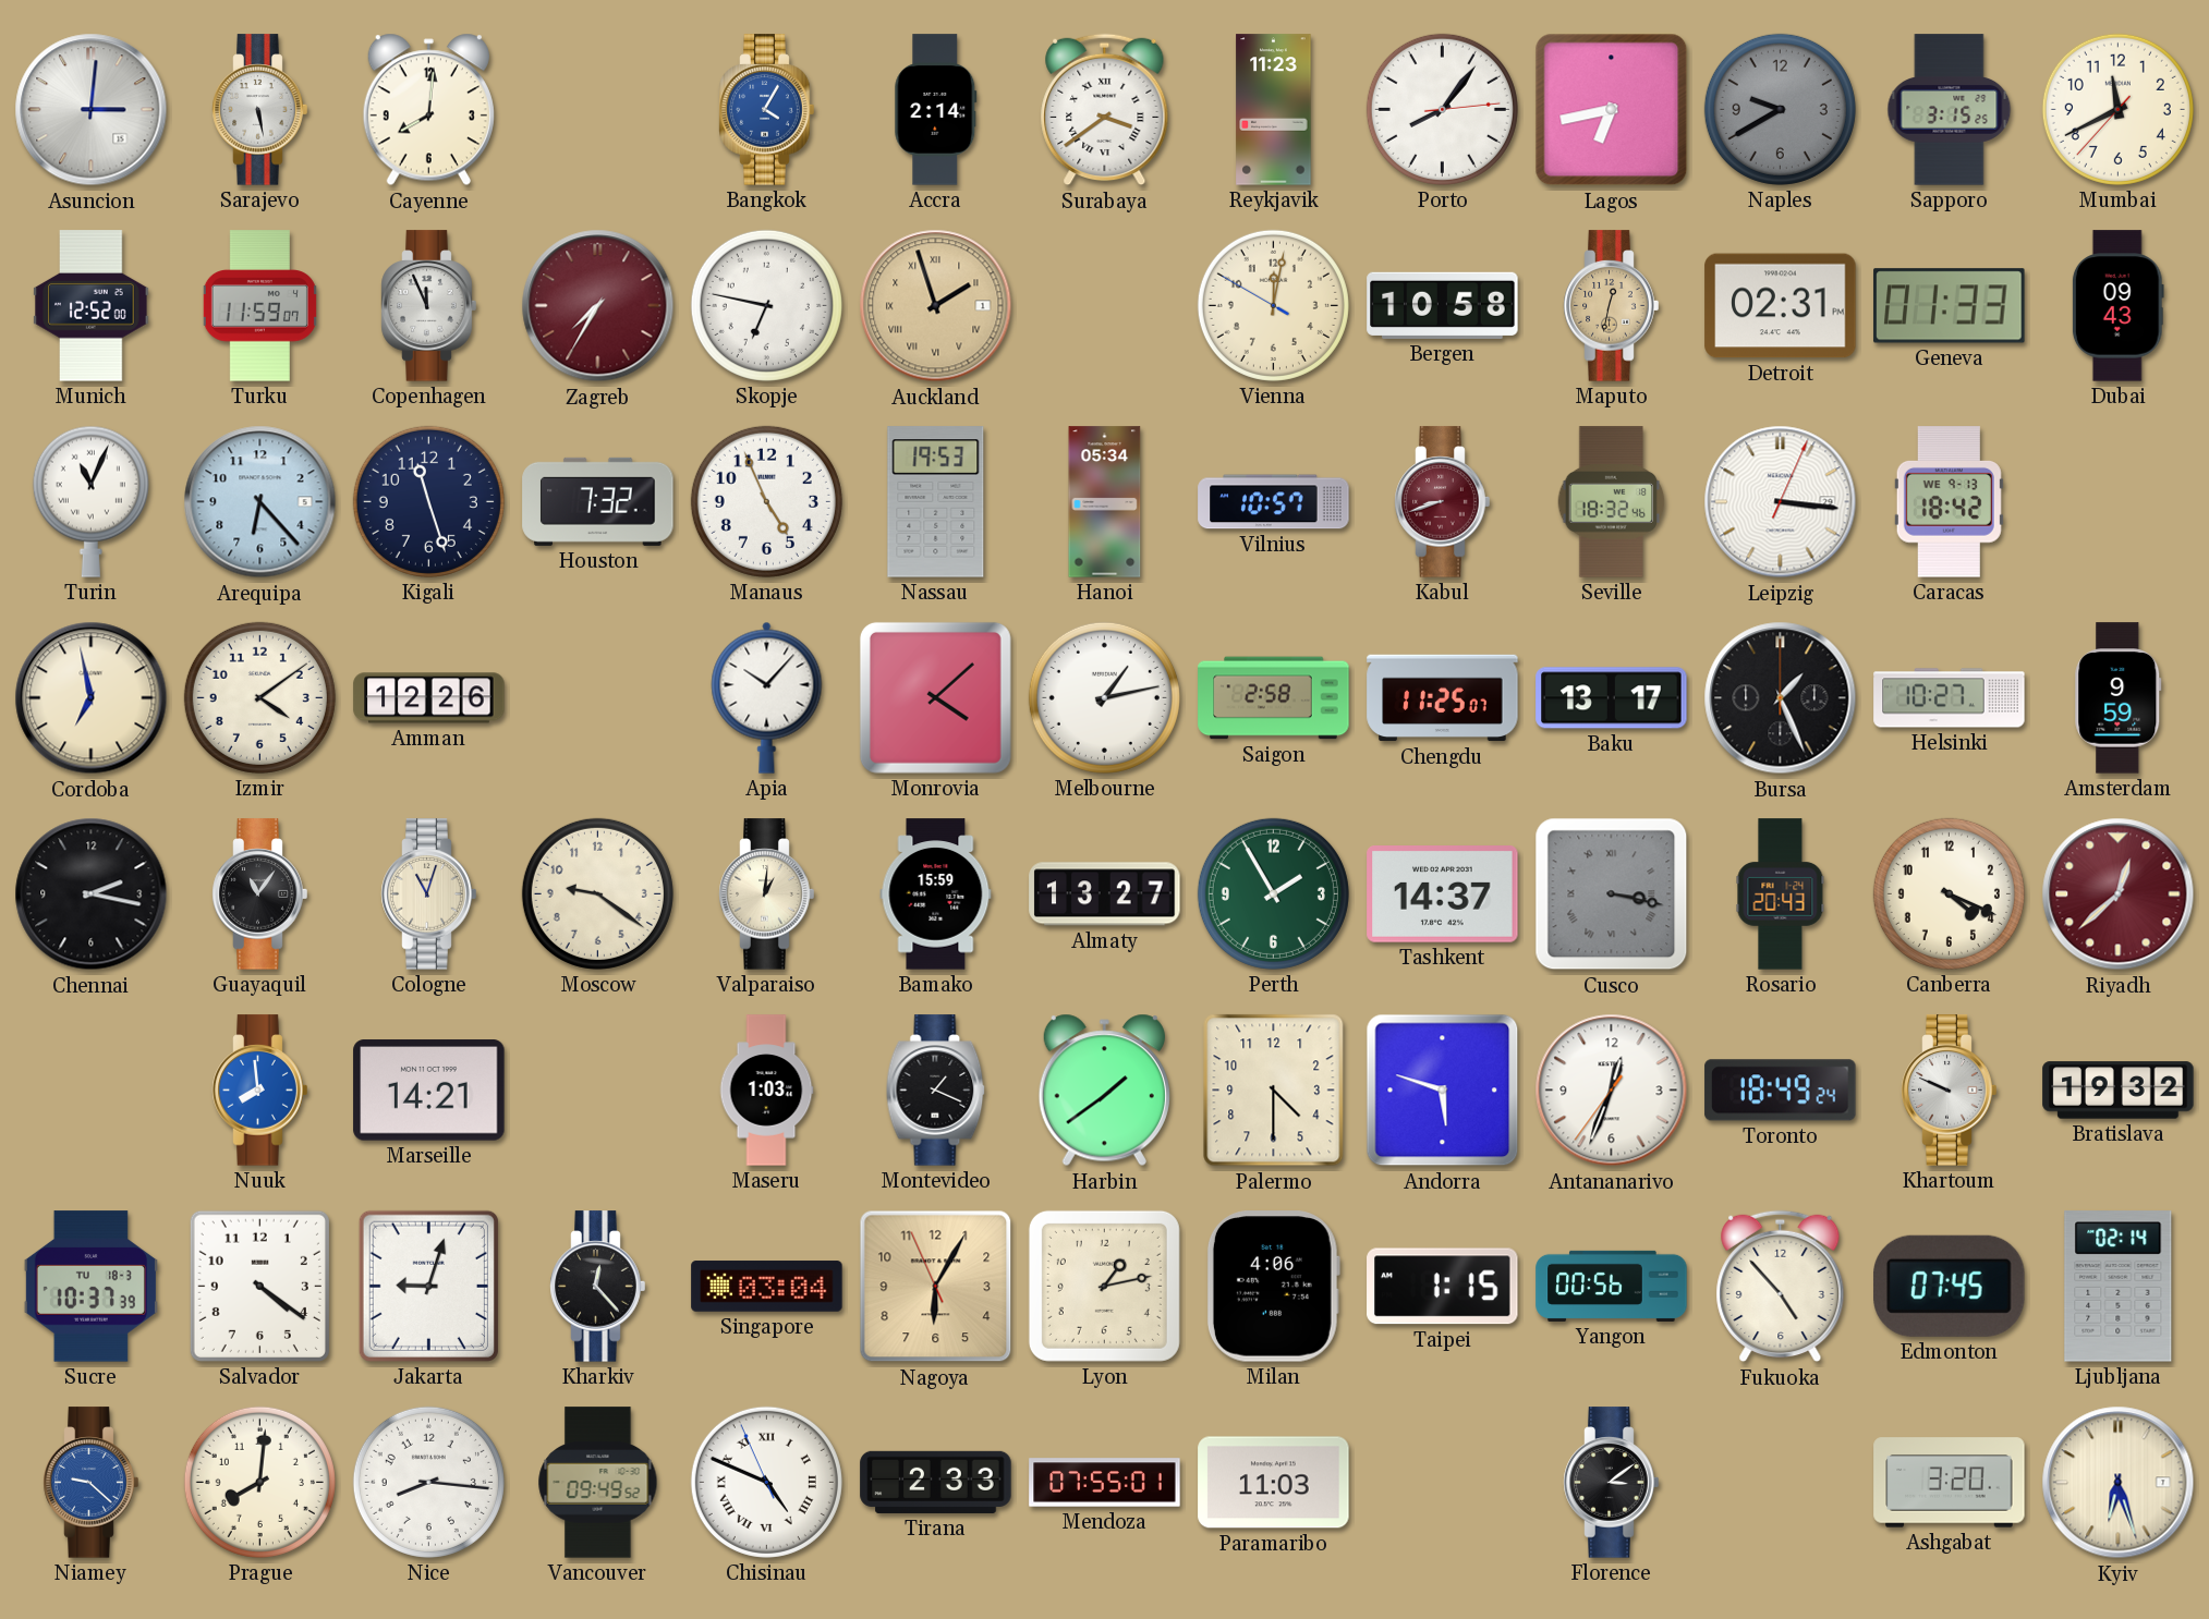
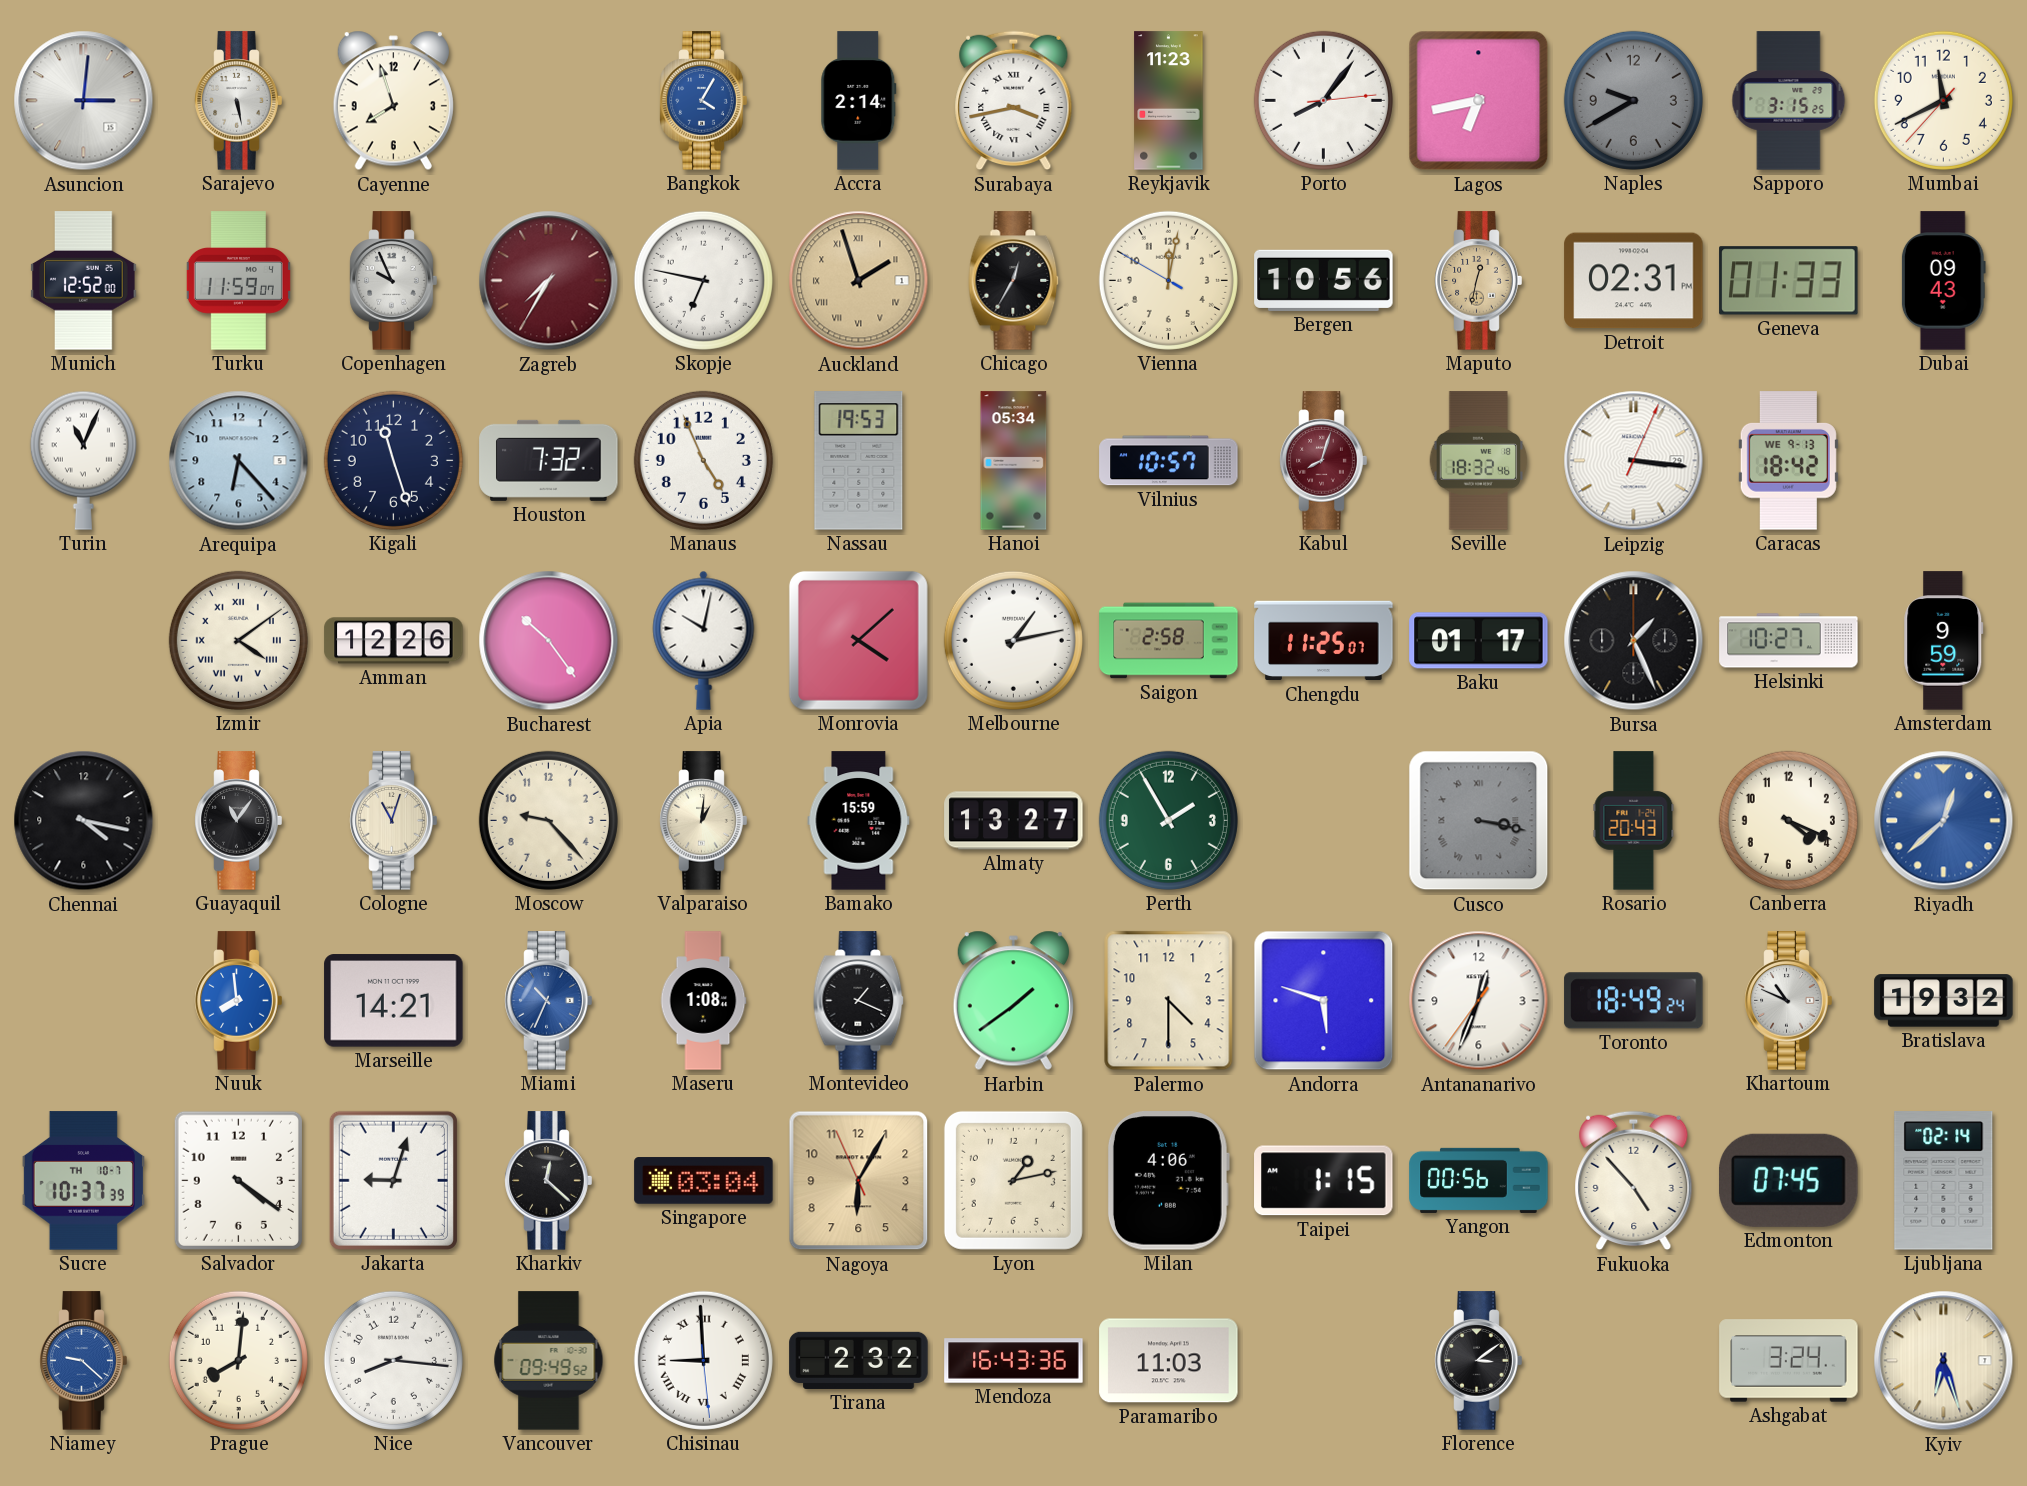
Cayenne: 8:01 -> 7:57
Surabaya: 3:39 -> 3:43
Copenhagen: 11:56 -> 9:56
Chicago: none -> 12:35
Bergen: 10:58 -> 10:56
Kabul: 8:42 -> 8:03
Cordoba: 6:58 -> none
Izmir numerals: Arabic -> Roman
Bucharest: none -> 10:24
Apia: 10:07 -> 10:02
Baku: 13:17 -> 01:17
Chennai: 2:17 -> 4:17
Moscow: 9:21 -> 9:23
Tashkent: 14:37 -> none
Riyadh dial: burgundy -> blue
Miami: none -> 10:34
Maseru: 1:03 -> 1:08
Khartoum: 9:49 -> 10:49
Sucre date: TU 18-3 -> TH 10-7
Kharkiv: 12:23 -> 12:22
Chisinau: 4:48 -> 8:59
Tirana: 2:33 -> 2:32
Mendoza: 07:55 -> 16:43
Ashgabat: 3:20 -> 3:24
